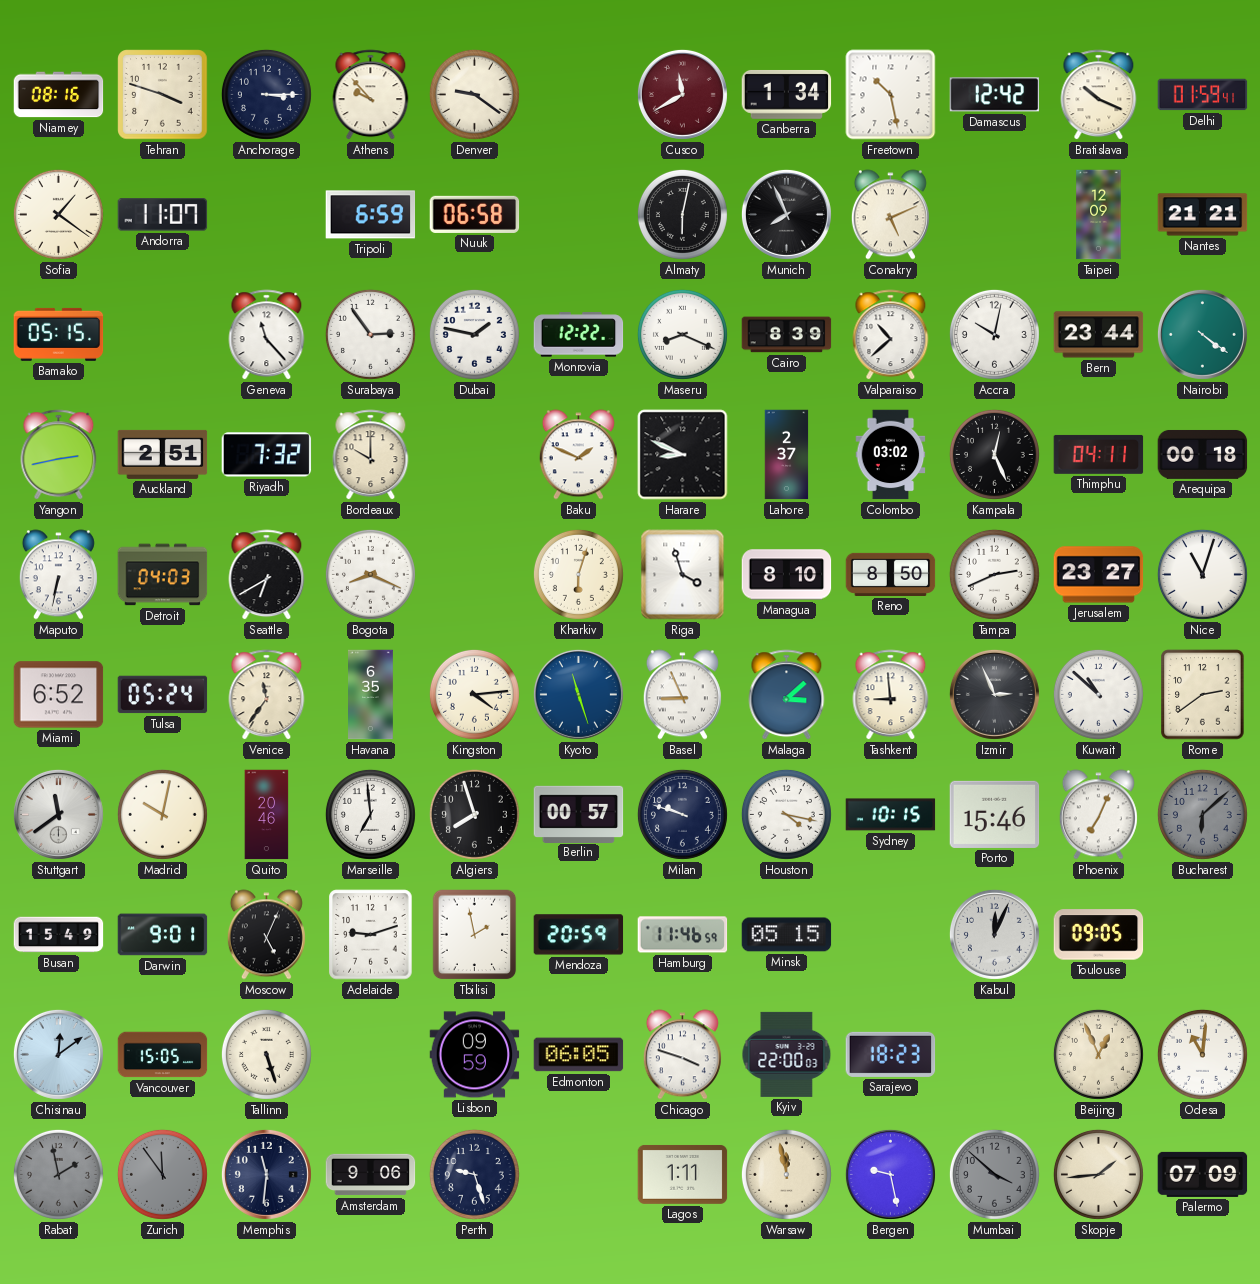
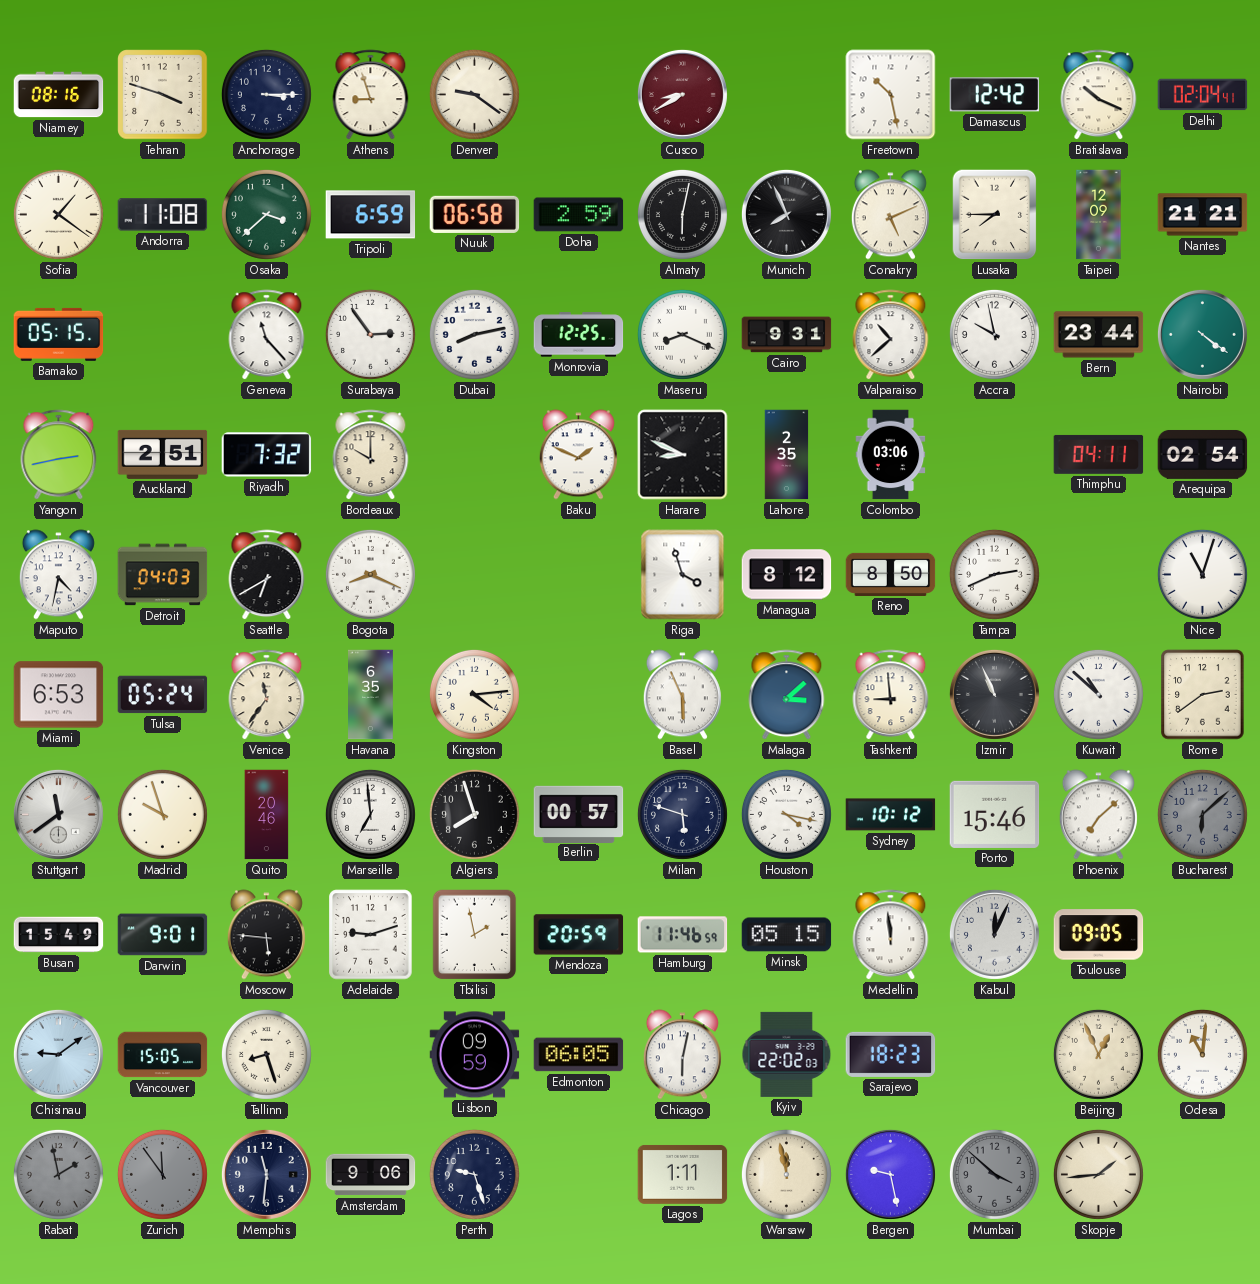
Athens: 9:53 -> 8:57
Cusco: 11:40 -> 8:40
Canberra: 1:34 -> none
Delhi: 01:59 -> 02:04
Andorra: 11:07 -> 11:08
Osaka: none -> 3:38
Doha: none -> 2:59
Lusaka: none -> 7:45
Dubai: 1:47 -> 8:13
Monrovia: 12:22 -> 12:25
Cairo: 8:39 -> 9:31
Accra: 10:02 -> 9:58
Lahore: 2:37 -> 2:35
Colombo: 03:02 -> 03:06
Kampala: 12:26 -> none
Arequipa: 00:18 -> 02:54
Maputo: 6:32 -> 4:32
Kharkiv: 6:03 -> none
Managua: 8:10 -> 8:12
Jerusalem: 23:27 -> none
Miami: 6:52 -> 6:53
Kyoto: 11:27 -> none
Basel: 8:56 -> 5:56
Izmir: 2:56 -> 10:56
Madrid: 10:02 -> 9:57
Milan: 9:48 -> 5:48
Sydney: 10:15 -> 10:12
Phoenix: 7:04 -> 7:08
Moscow: 5:04 -> 5:46
Medellin: none -> 11:59
Chisinau: 12:09 -> 9:09
Tallinn: 5:27 -> 8:27
Chicago: 3:48 -> 6:02
Kyiv: 22:00 -> 22:02
Palermo: 07:09 -> none
